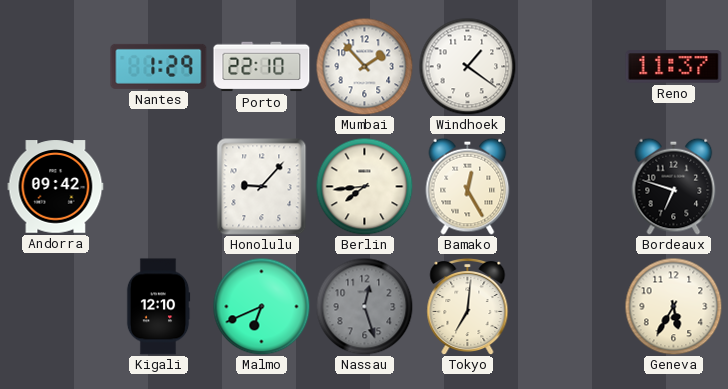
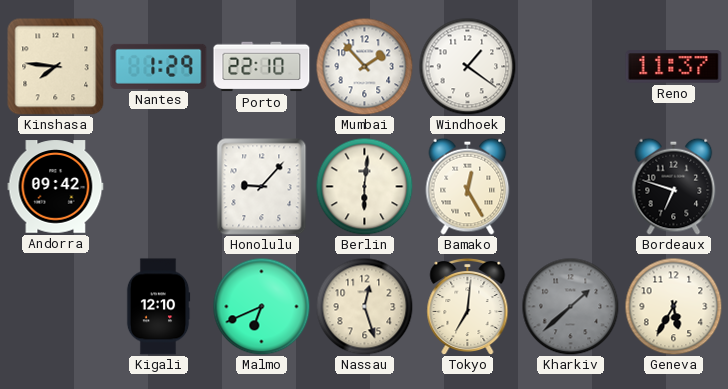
Kinshasa: none -> 7:46
Berlin: 7:44 -> 6:01
Nassau dial: grey -> cream
Kharkiv: none -> 1:38
